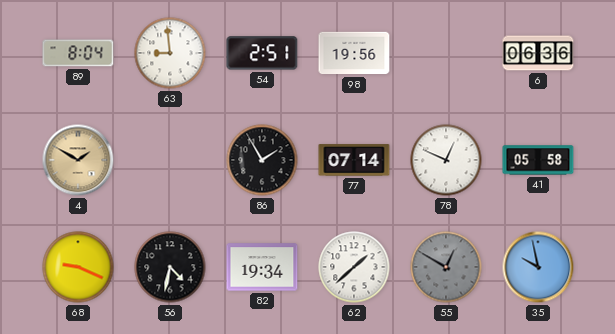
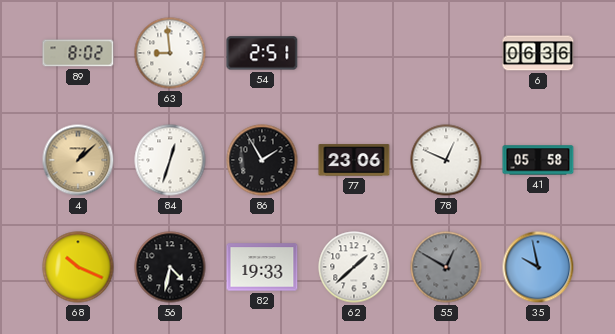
89: 8:04 -> 8:02
98: 19:56 -> none
4: 1:50 -> 1:08
84: none -> 12:33
77: 07:14 -> 23:06
68: 9:19 -> 10:19
82: 19:34 -> 19:33
